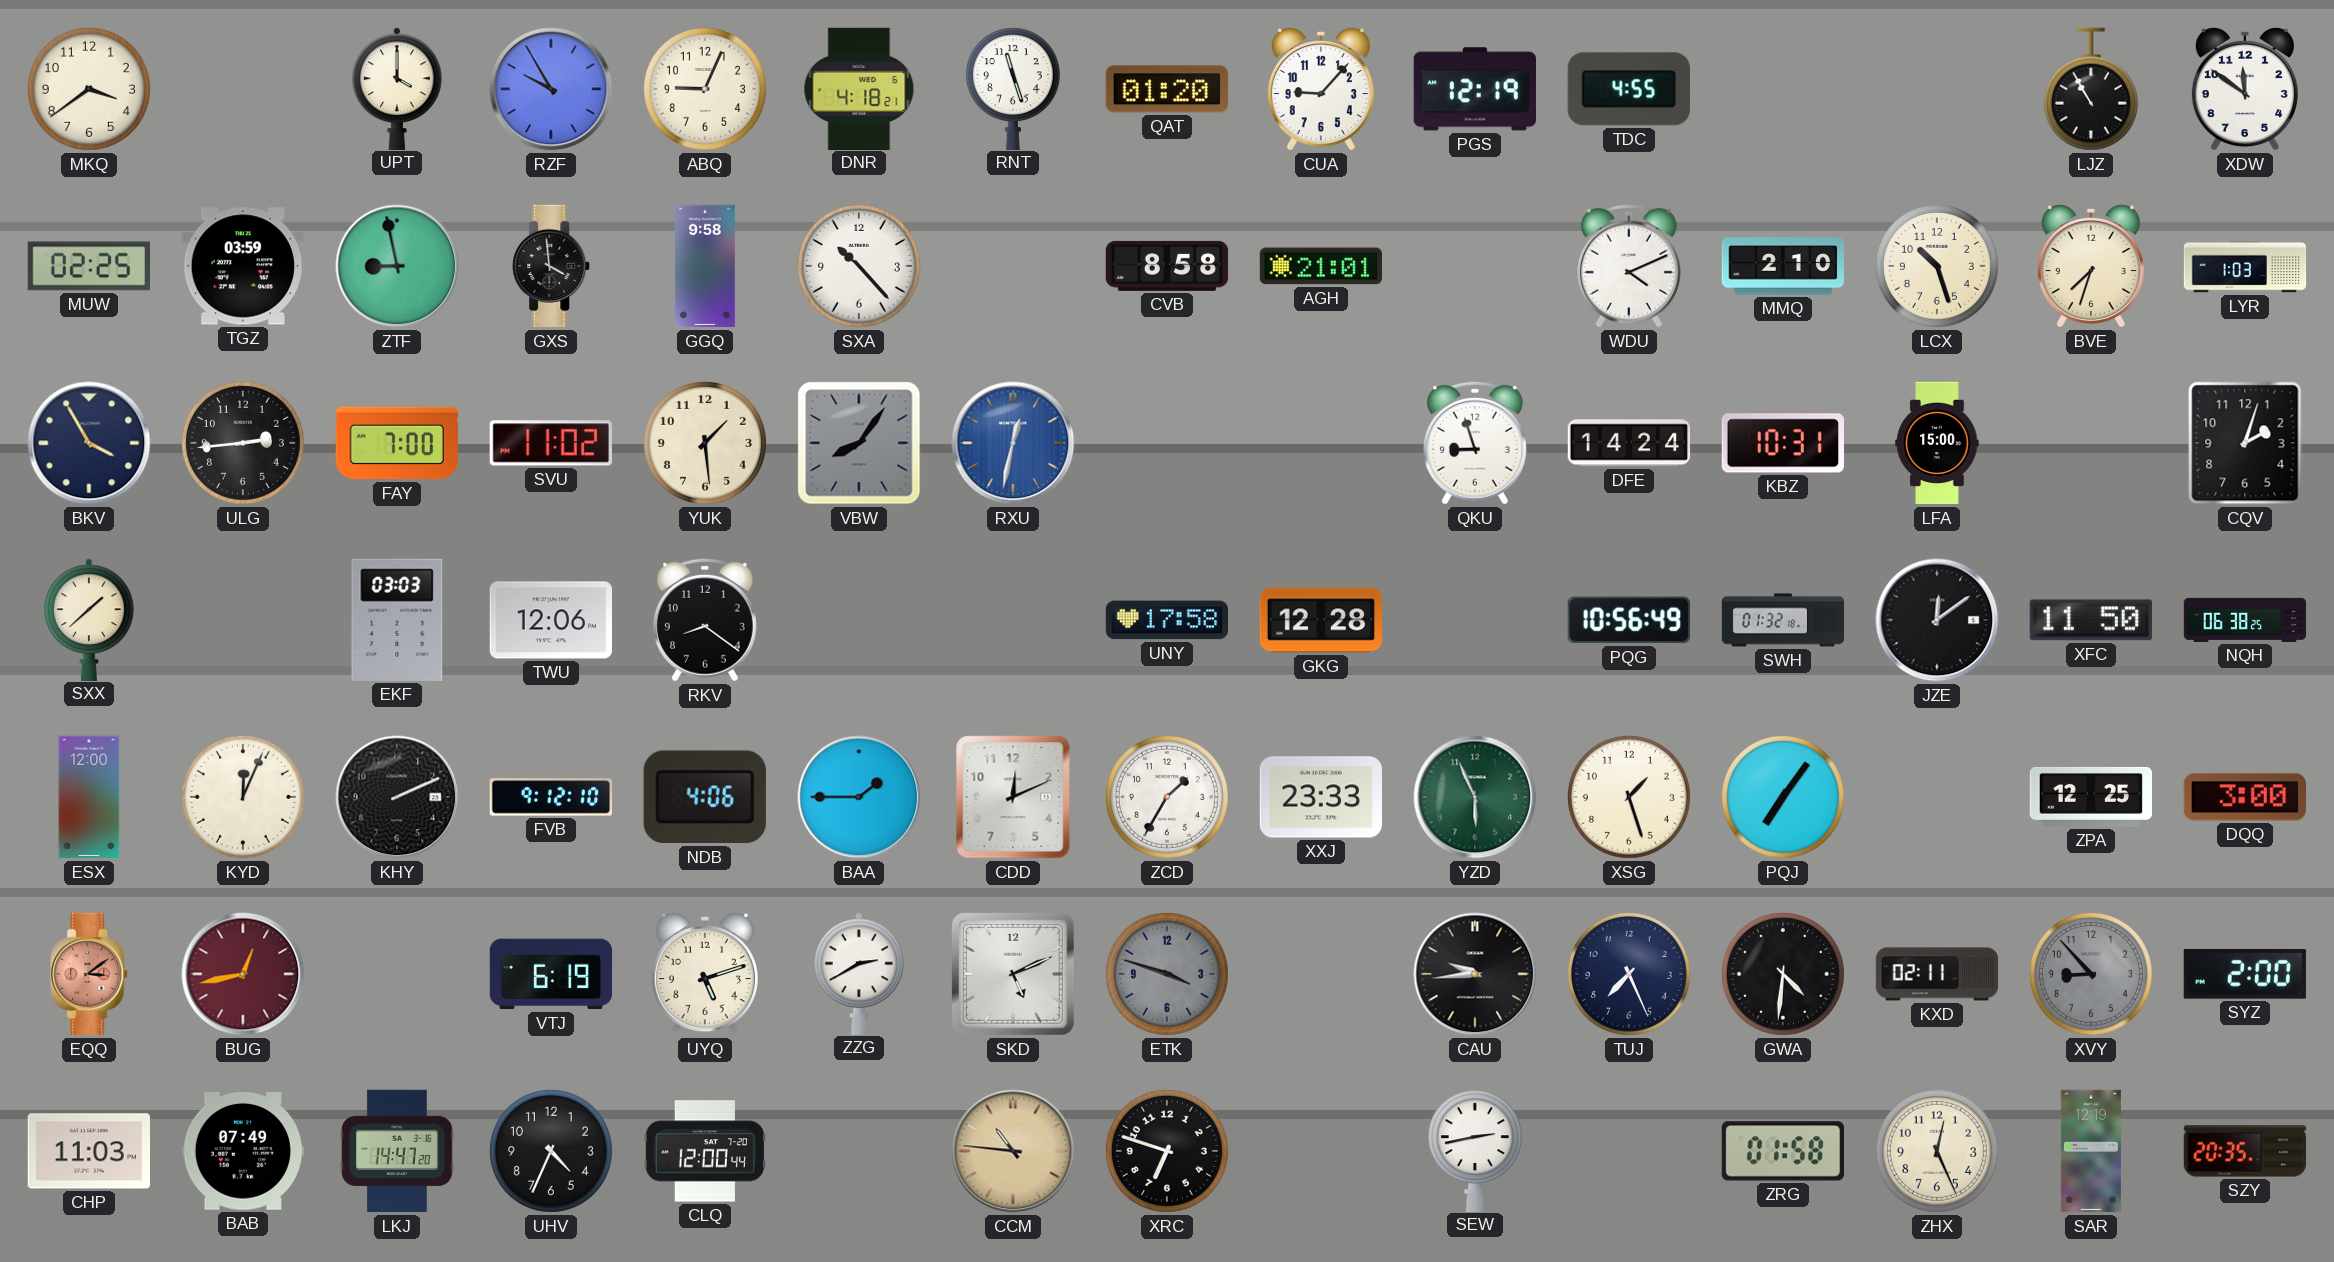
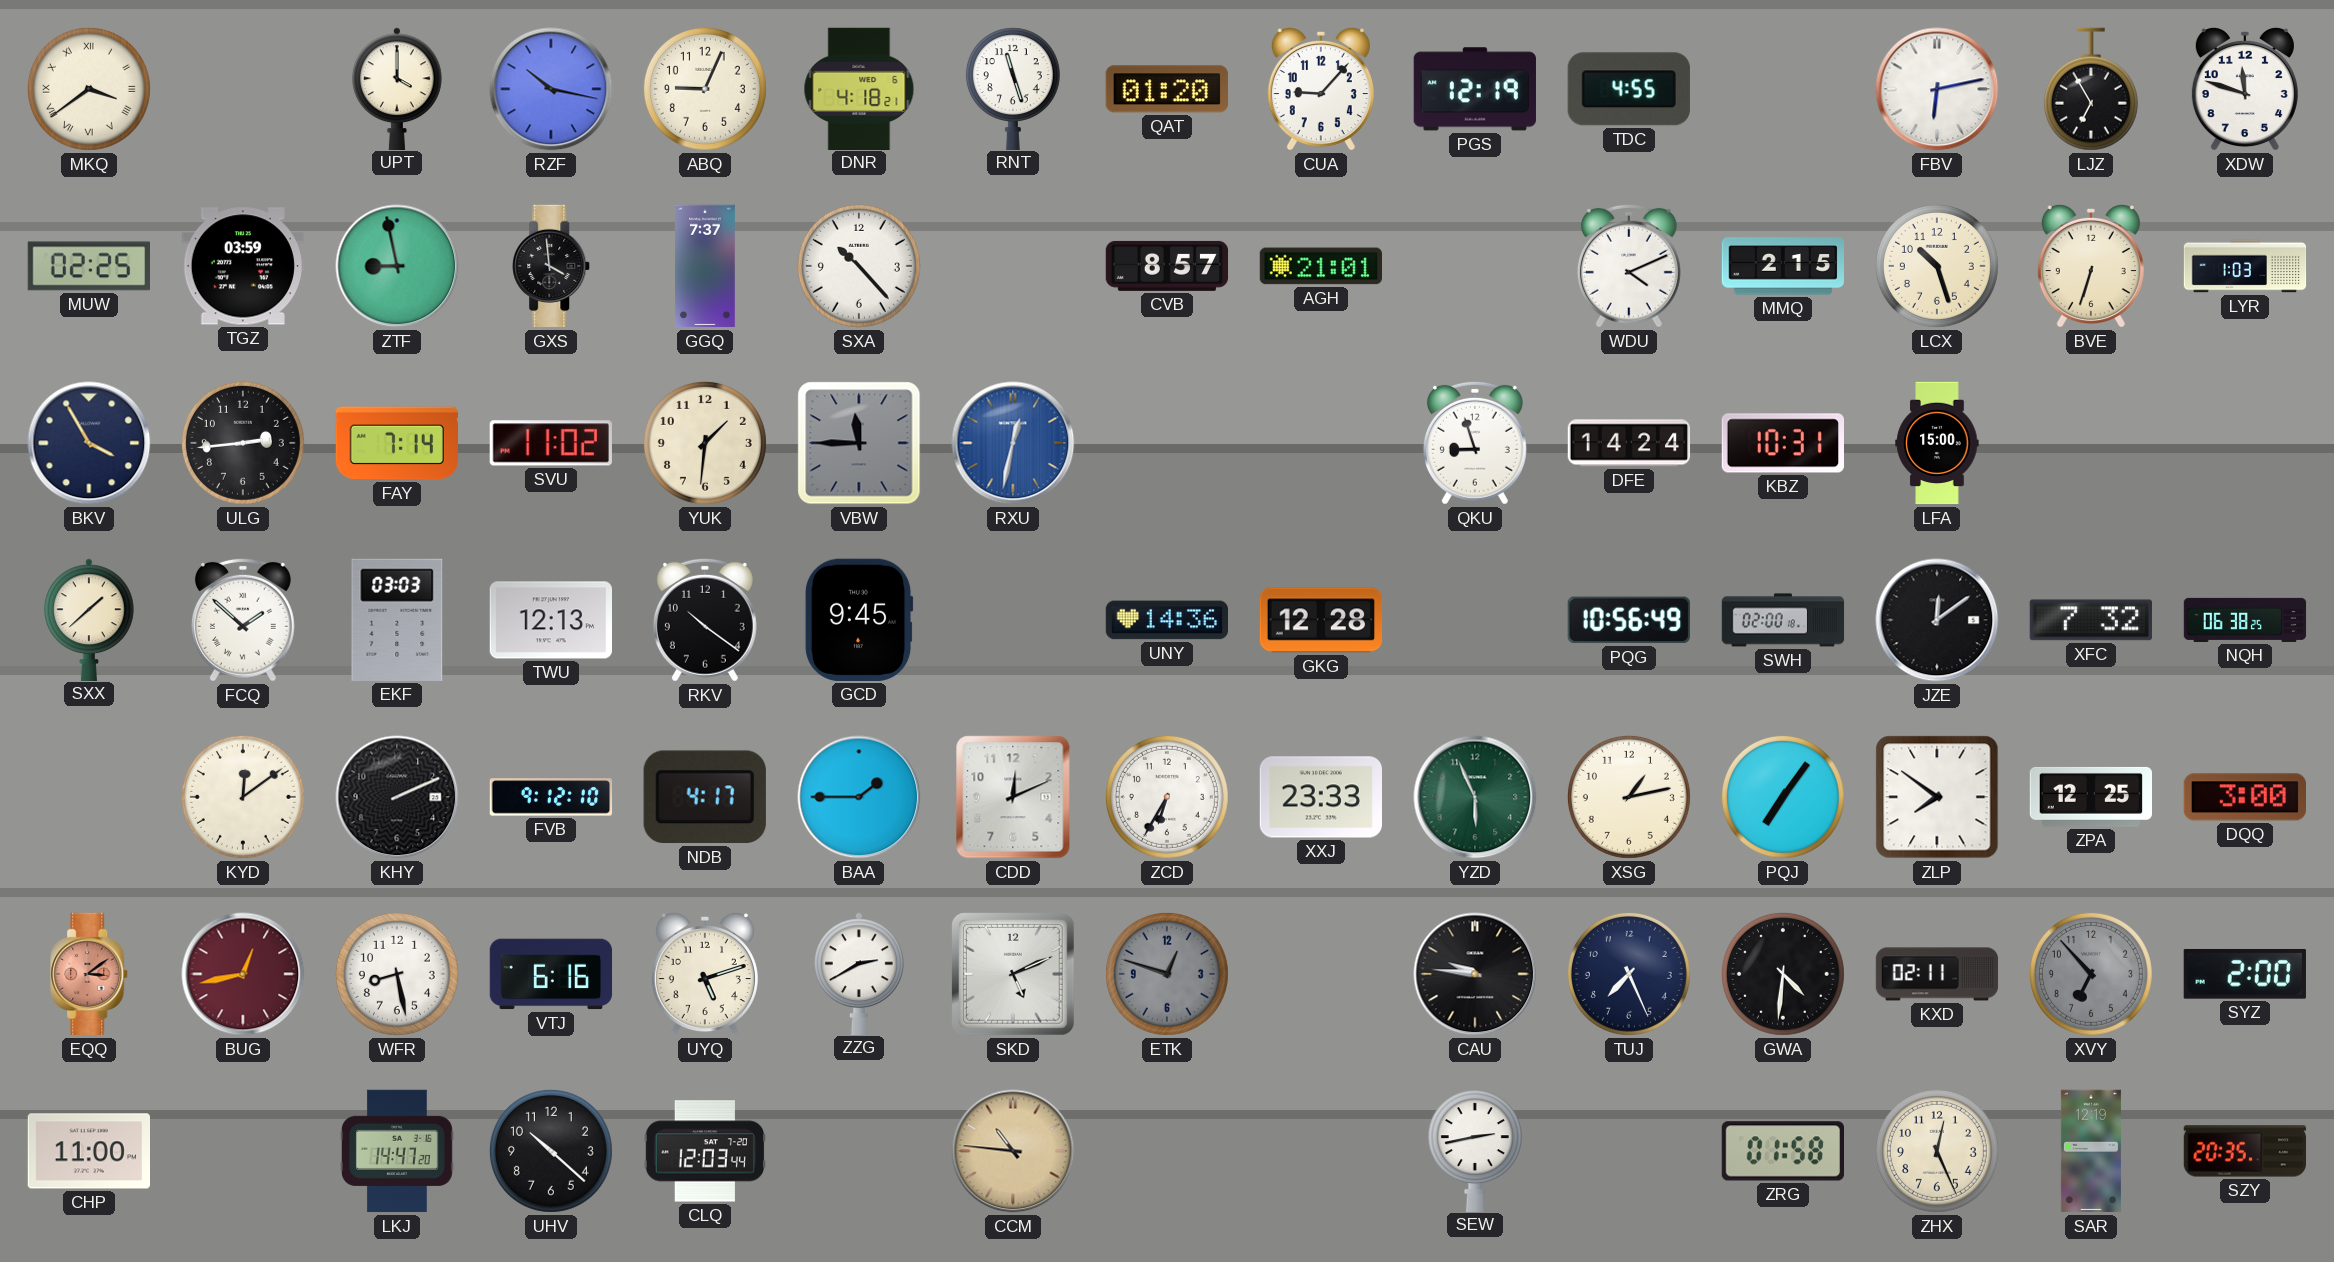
MKQ numerals: Arabic -> Roman
RZF: 9:55 -> 10:17
FBV: none -> 6:13
LJZ: 10:55 -> 6:55
XDW: 11:51 -> 11:48
GGQ: 9:58 -> 7:37
CVB: 8:58 -> 8:57
MMQ: 2:10 -> 2:15
BVE: 7:33 -> 6:33
FAY: 7:00 -> 7:14
YUK: 1:29 -> 1:31
VBW: 8:06 -> 11:45
CQV: 2:03 -> none
FCQ: none -> 1:52
TWU: 12:06 -> 12:13
RKV: 8:21 -> 10:21
GCD: none -> 9:45
UNY: 17:58 -> 14:36
SWH: 01:32 -> 02:00
XFC: 11:50 -> 7:32
ESX: 12:00 -> none
KYD: 12:04 -> 12:09
NDB: 4:06 -> 4:17
ZCD: 1:35 -> 6:35
XSG: 1:27 -> 1:13
ZLP: none -> 7:51
WFR: none -> 8:28
VTJ: 6:19 -> 6:16
ETK: 3:48 -> 12:48
CAU: 9:44 -> 9:46
XVY: 8:53 -> 6:53
CHP: 11:03 -> 11:00
BAB: 07:49 -> none
UHV: 4:34 -> 10:22
CLQ: 12:00 -> 12:03
XRC: 6:48 -> none
